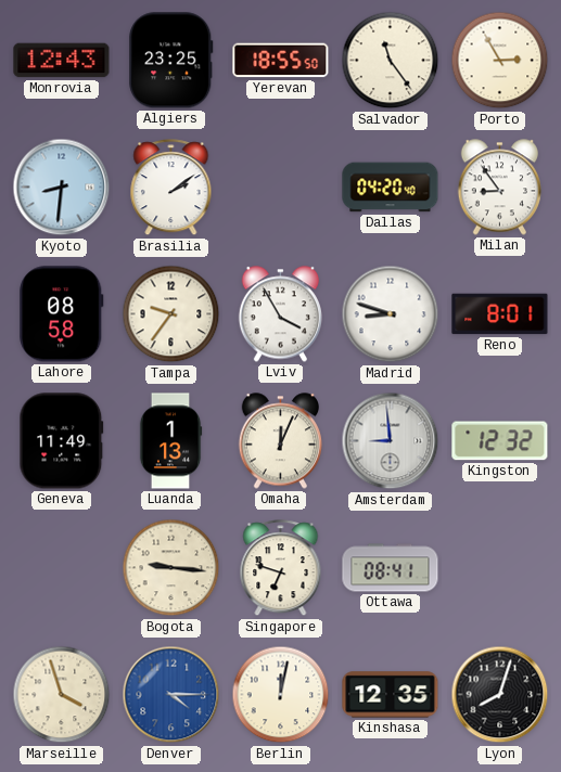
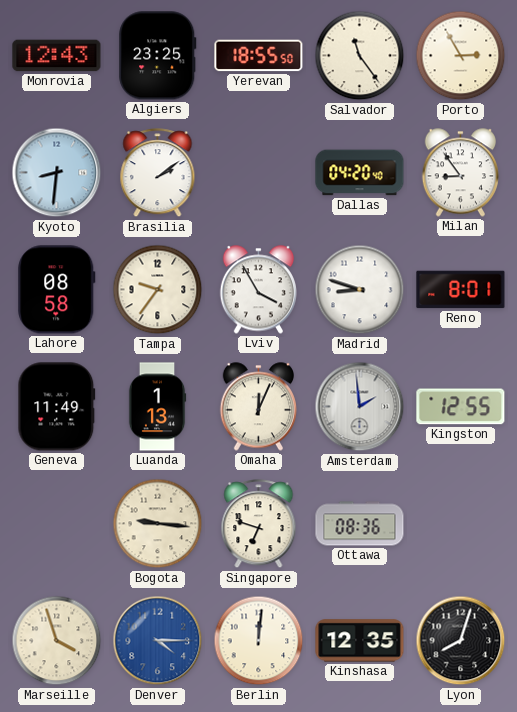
Amsterdam: 8:59 -> 1:59
Kingston: 12:32 -> 12:55
Ottawa: 08:41 -> 08:36
Berlin: 12:02 -> 12:01
